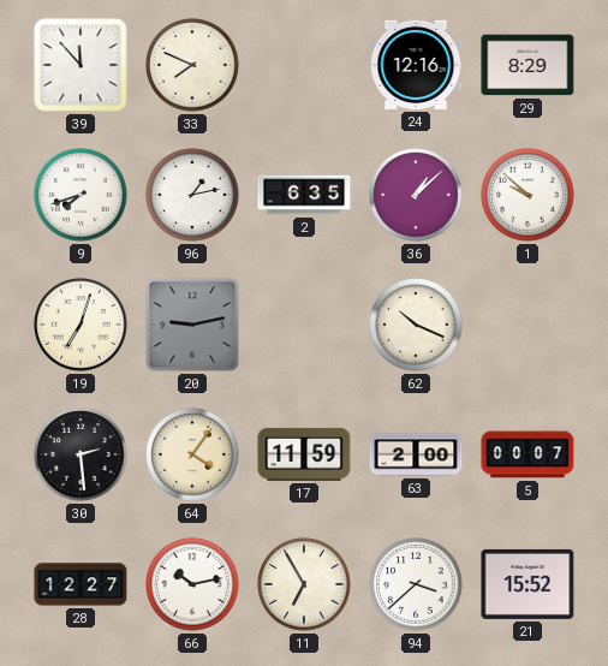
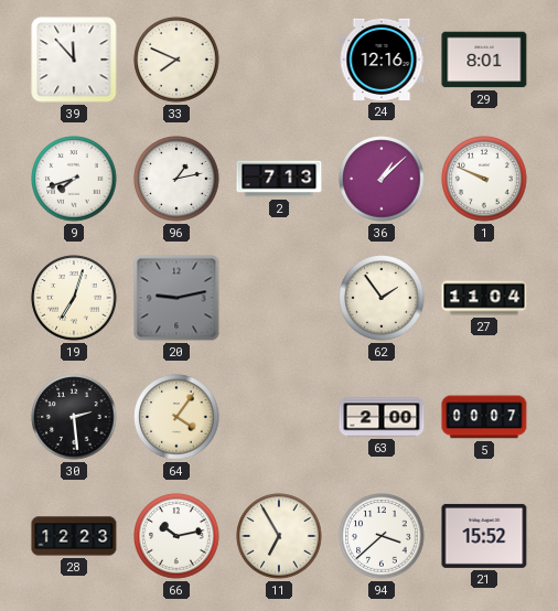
29: 8:29 -> 8:01
2: 6:35 -> 7:13
1: 9:52 -> 9:49
62: 10:19 -> 1:54
27: none -> 11:04
17: 11:59 -> none
28: 12:27 -> 12:23
